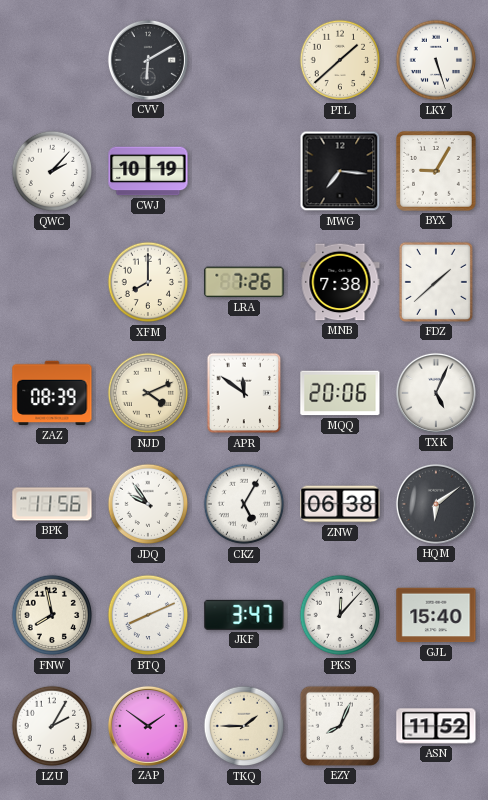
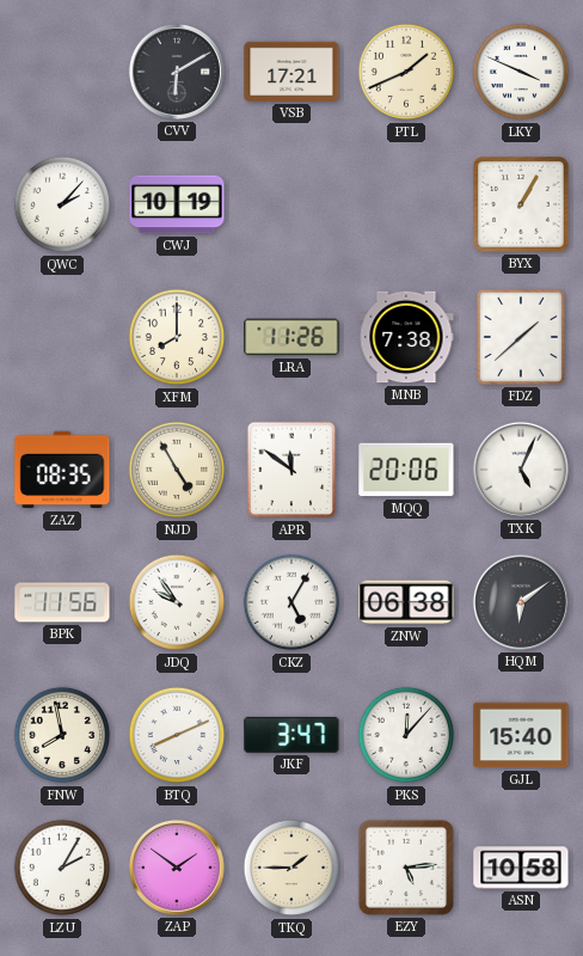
VSB: none -> 17:21
PTL: 1:38 -> 1:41
LKY: 5:27 -> 3:49
MWG: 7:16 -> none
BYX: 9:05 -> 1:05
LRA: 7:26 -> 11:26
ZAZ: 08:39 -> 08:35
NJD: 4:11 -> 4:55
EZY: 8:04 -> 5:14
ASN: 11:52 -> 10:58
